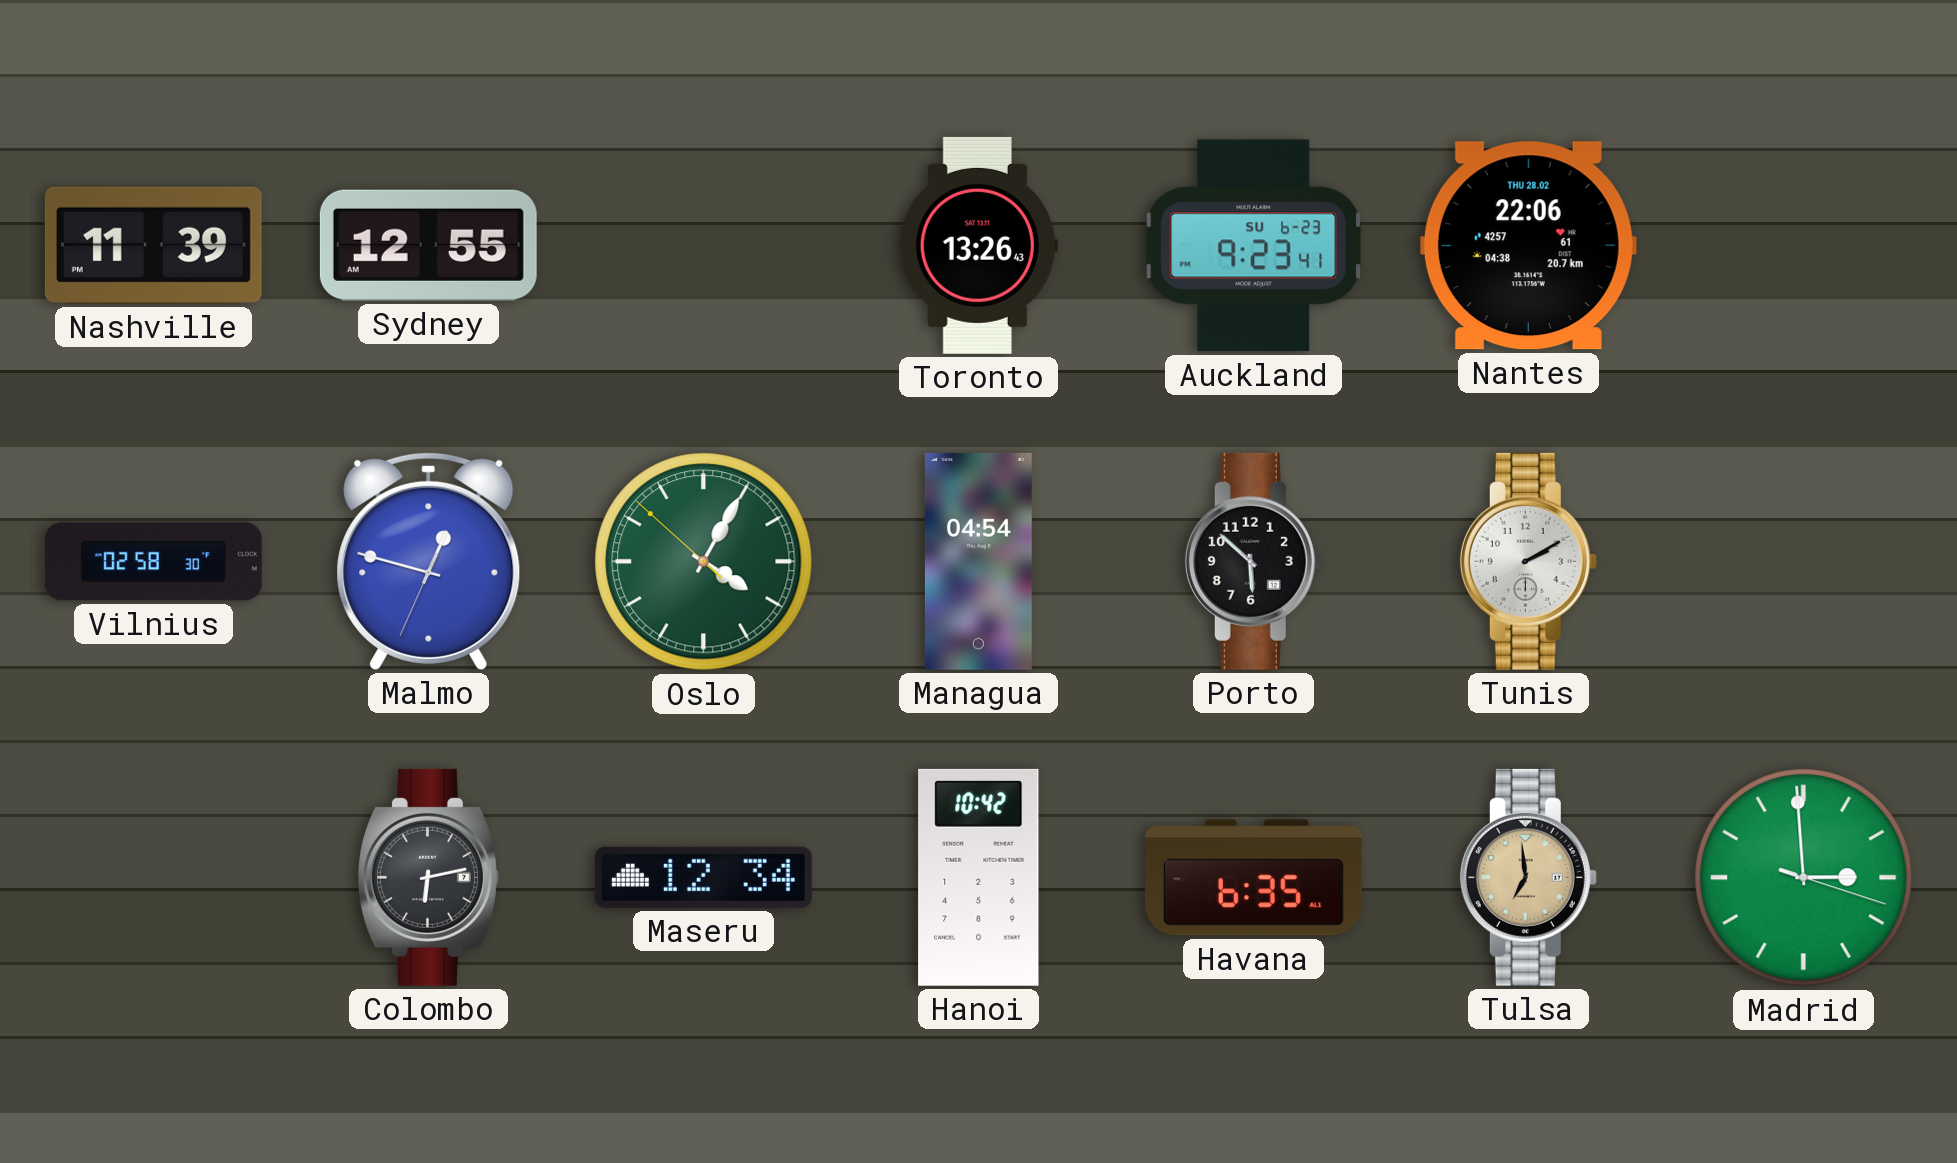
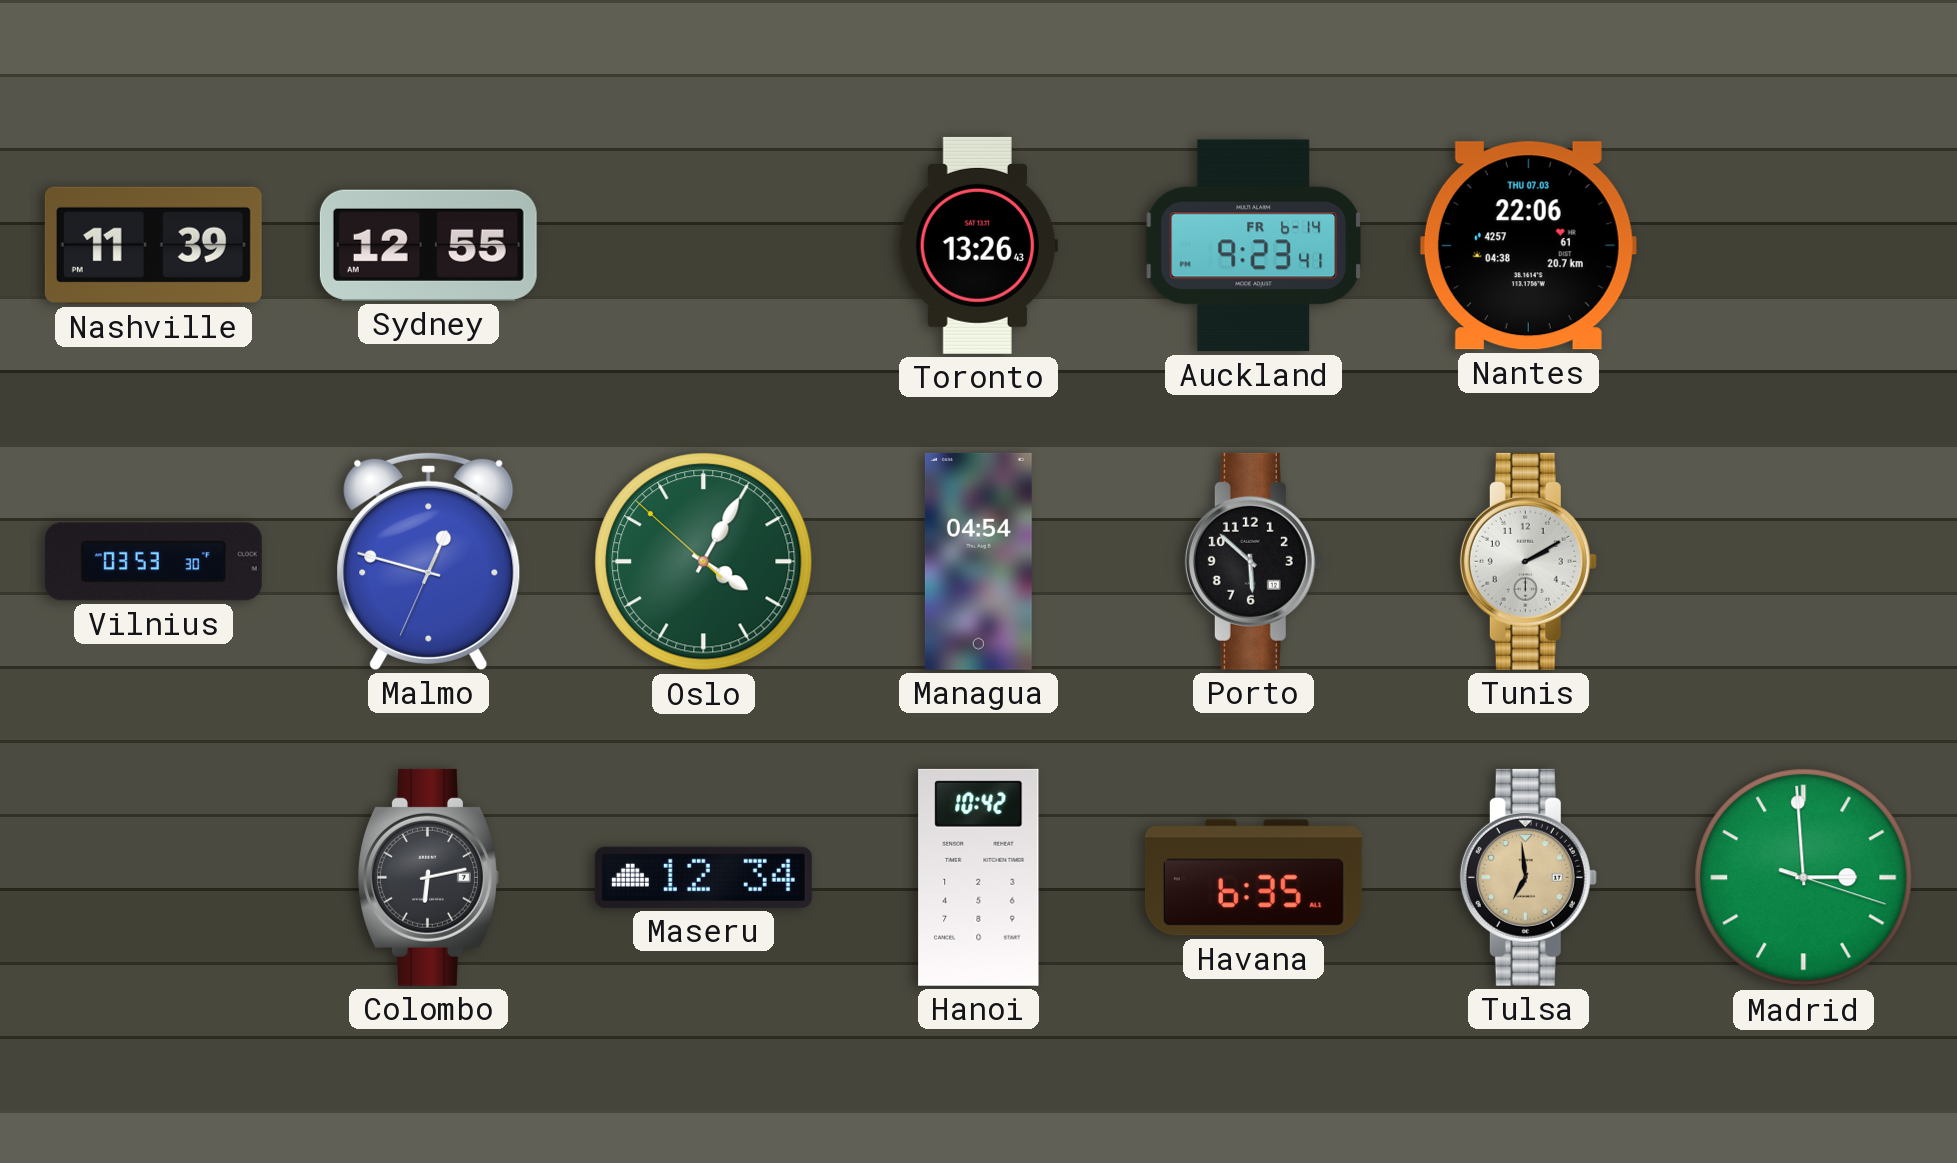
Auckland date: SU 6-23 -> FR 6-14
Nantes date: THU 28.02 -> THU 07.03
Vilnius: 02:58 -> 03:53
